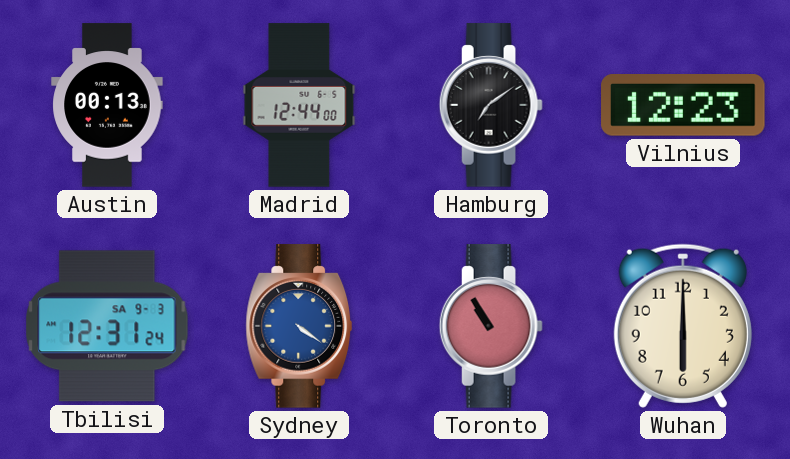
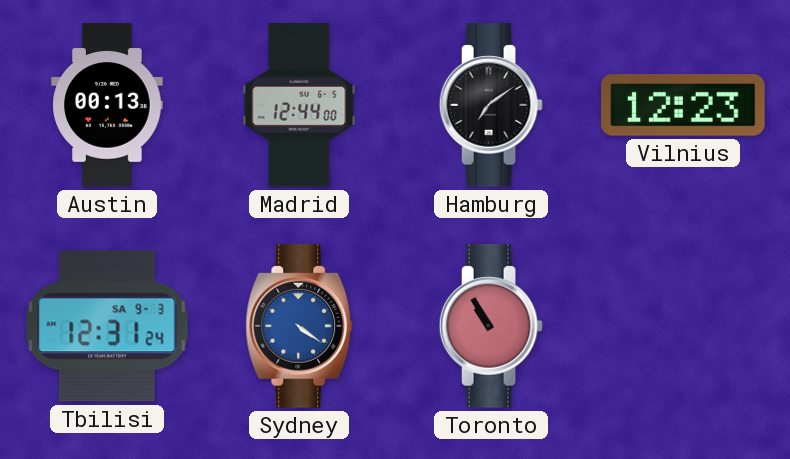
Wuhan: 6:00 -> none
